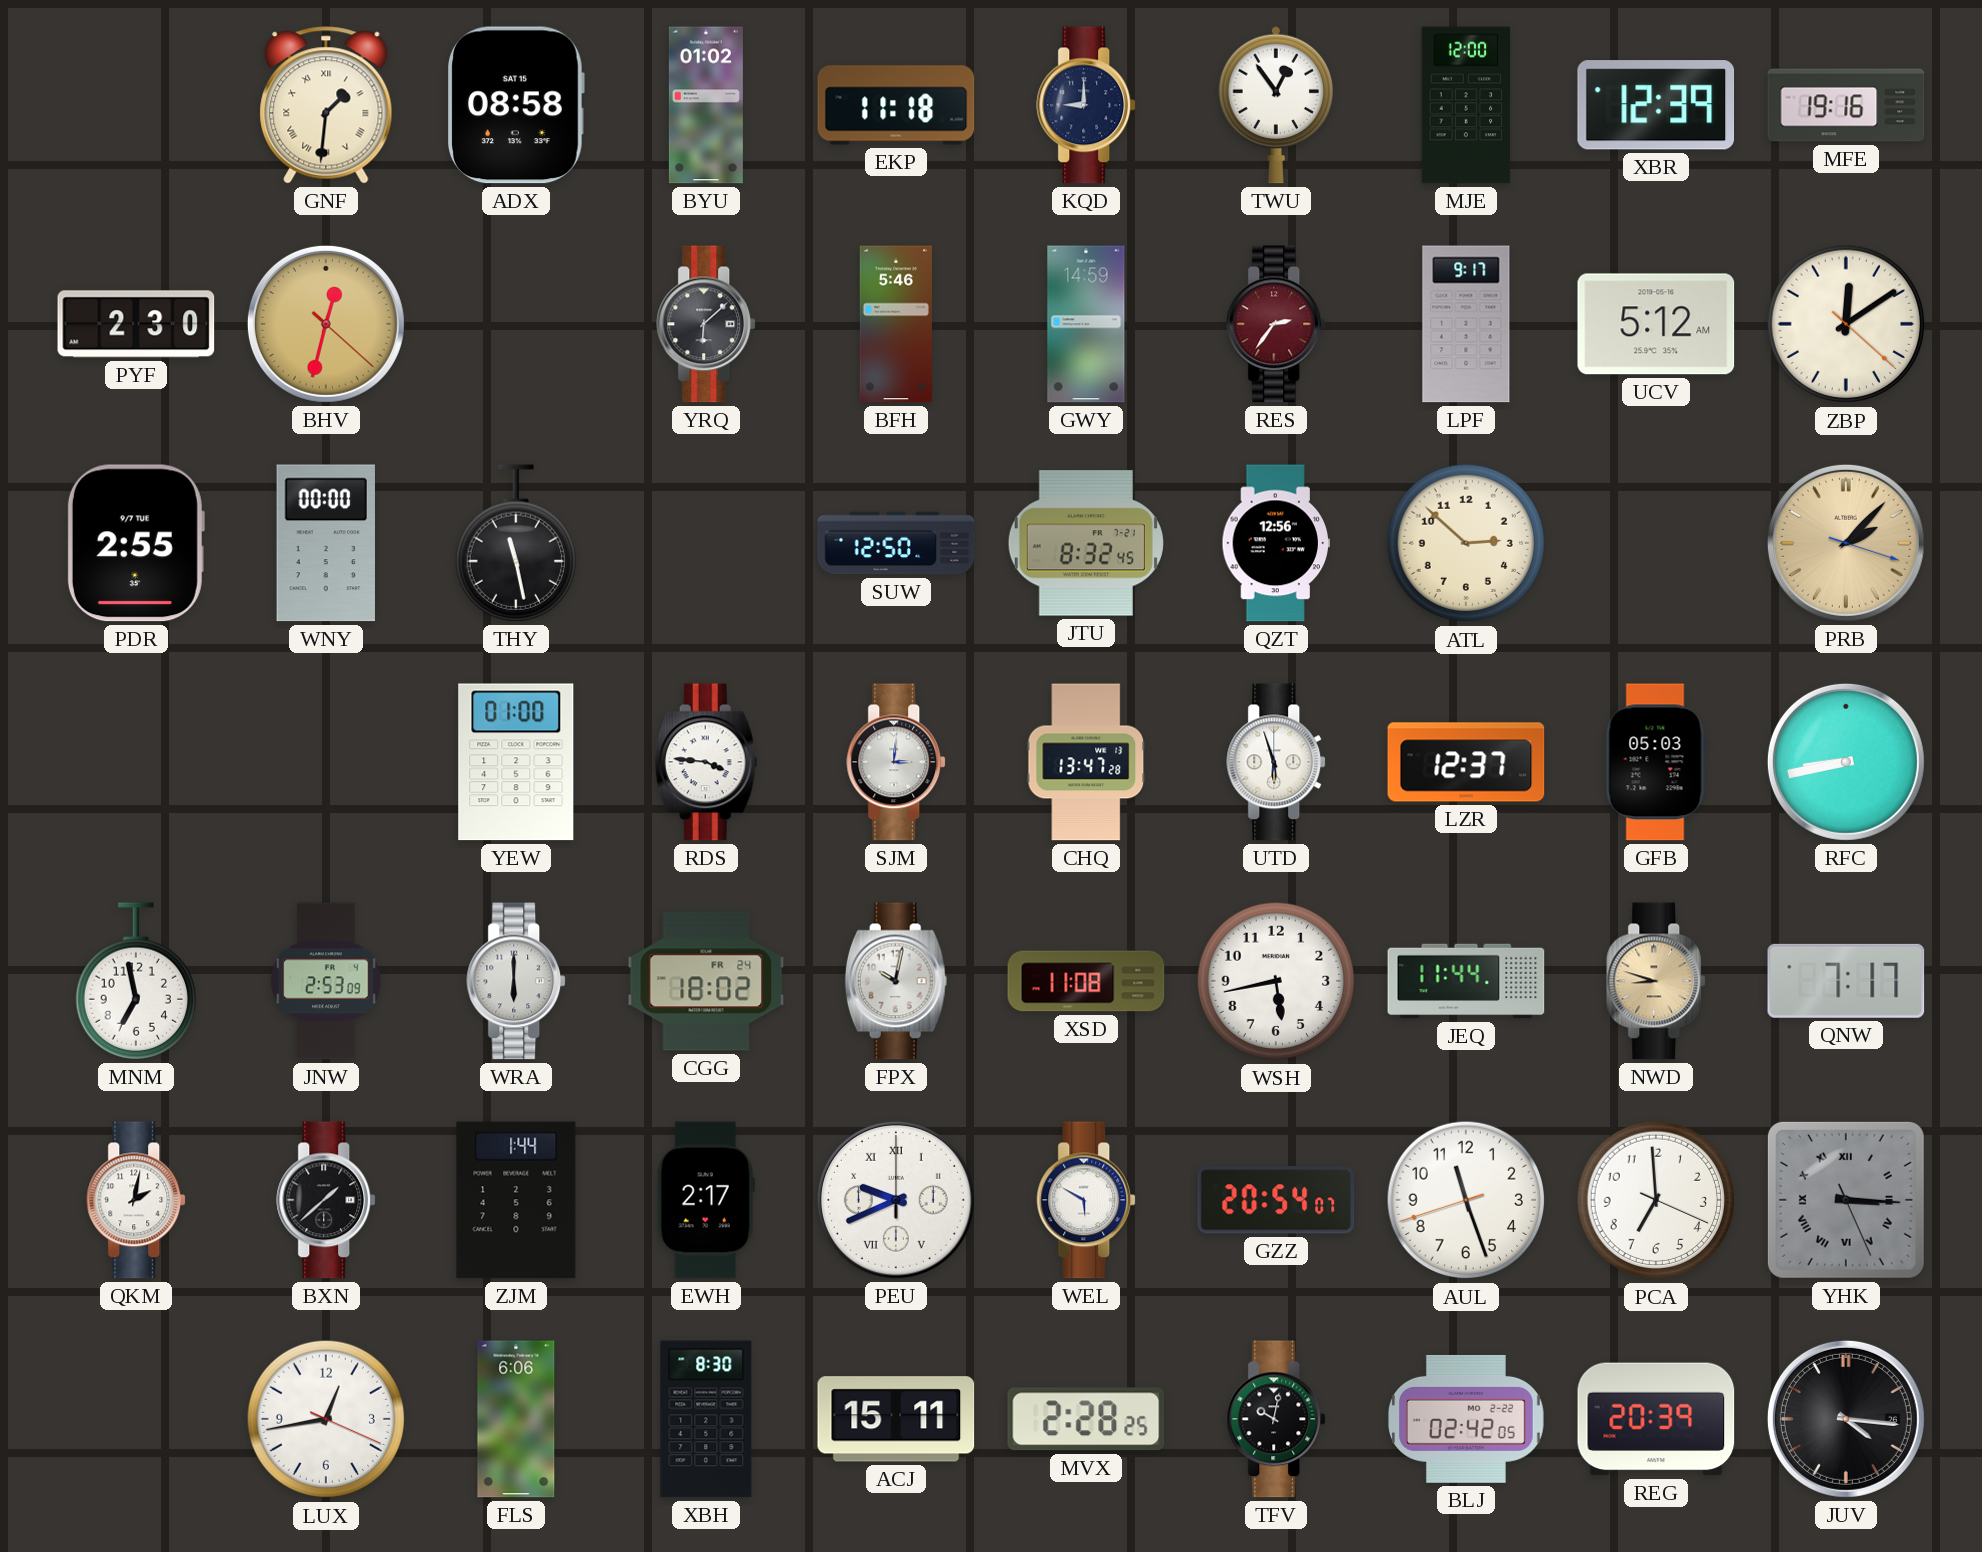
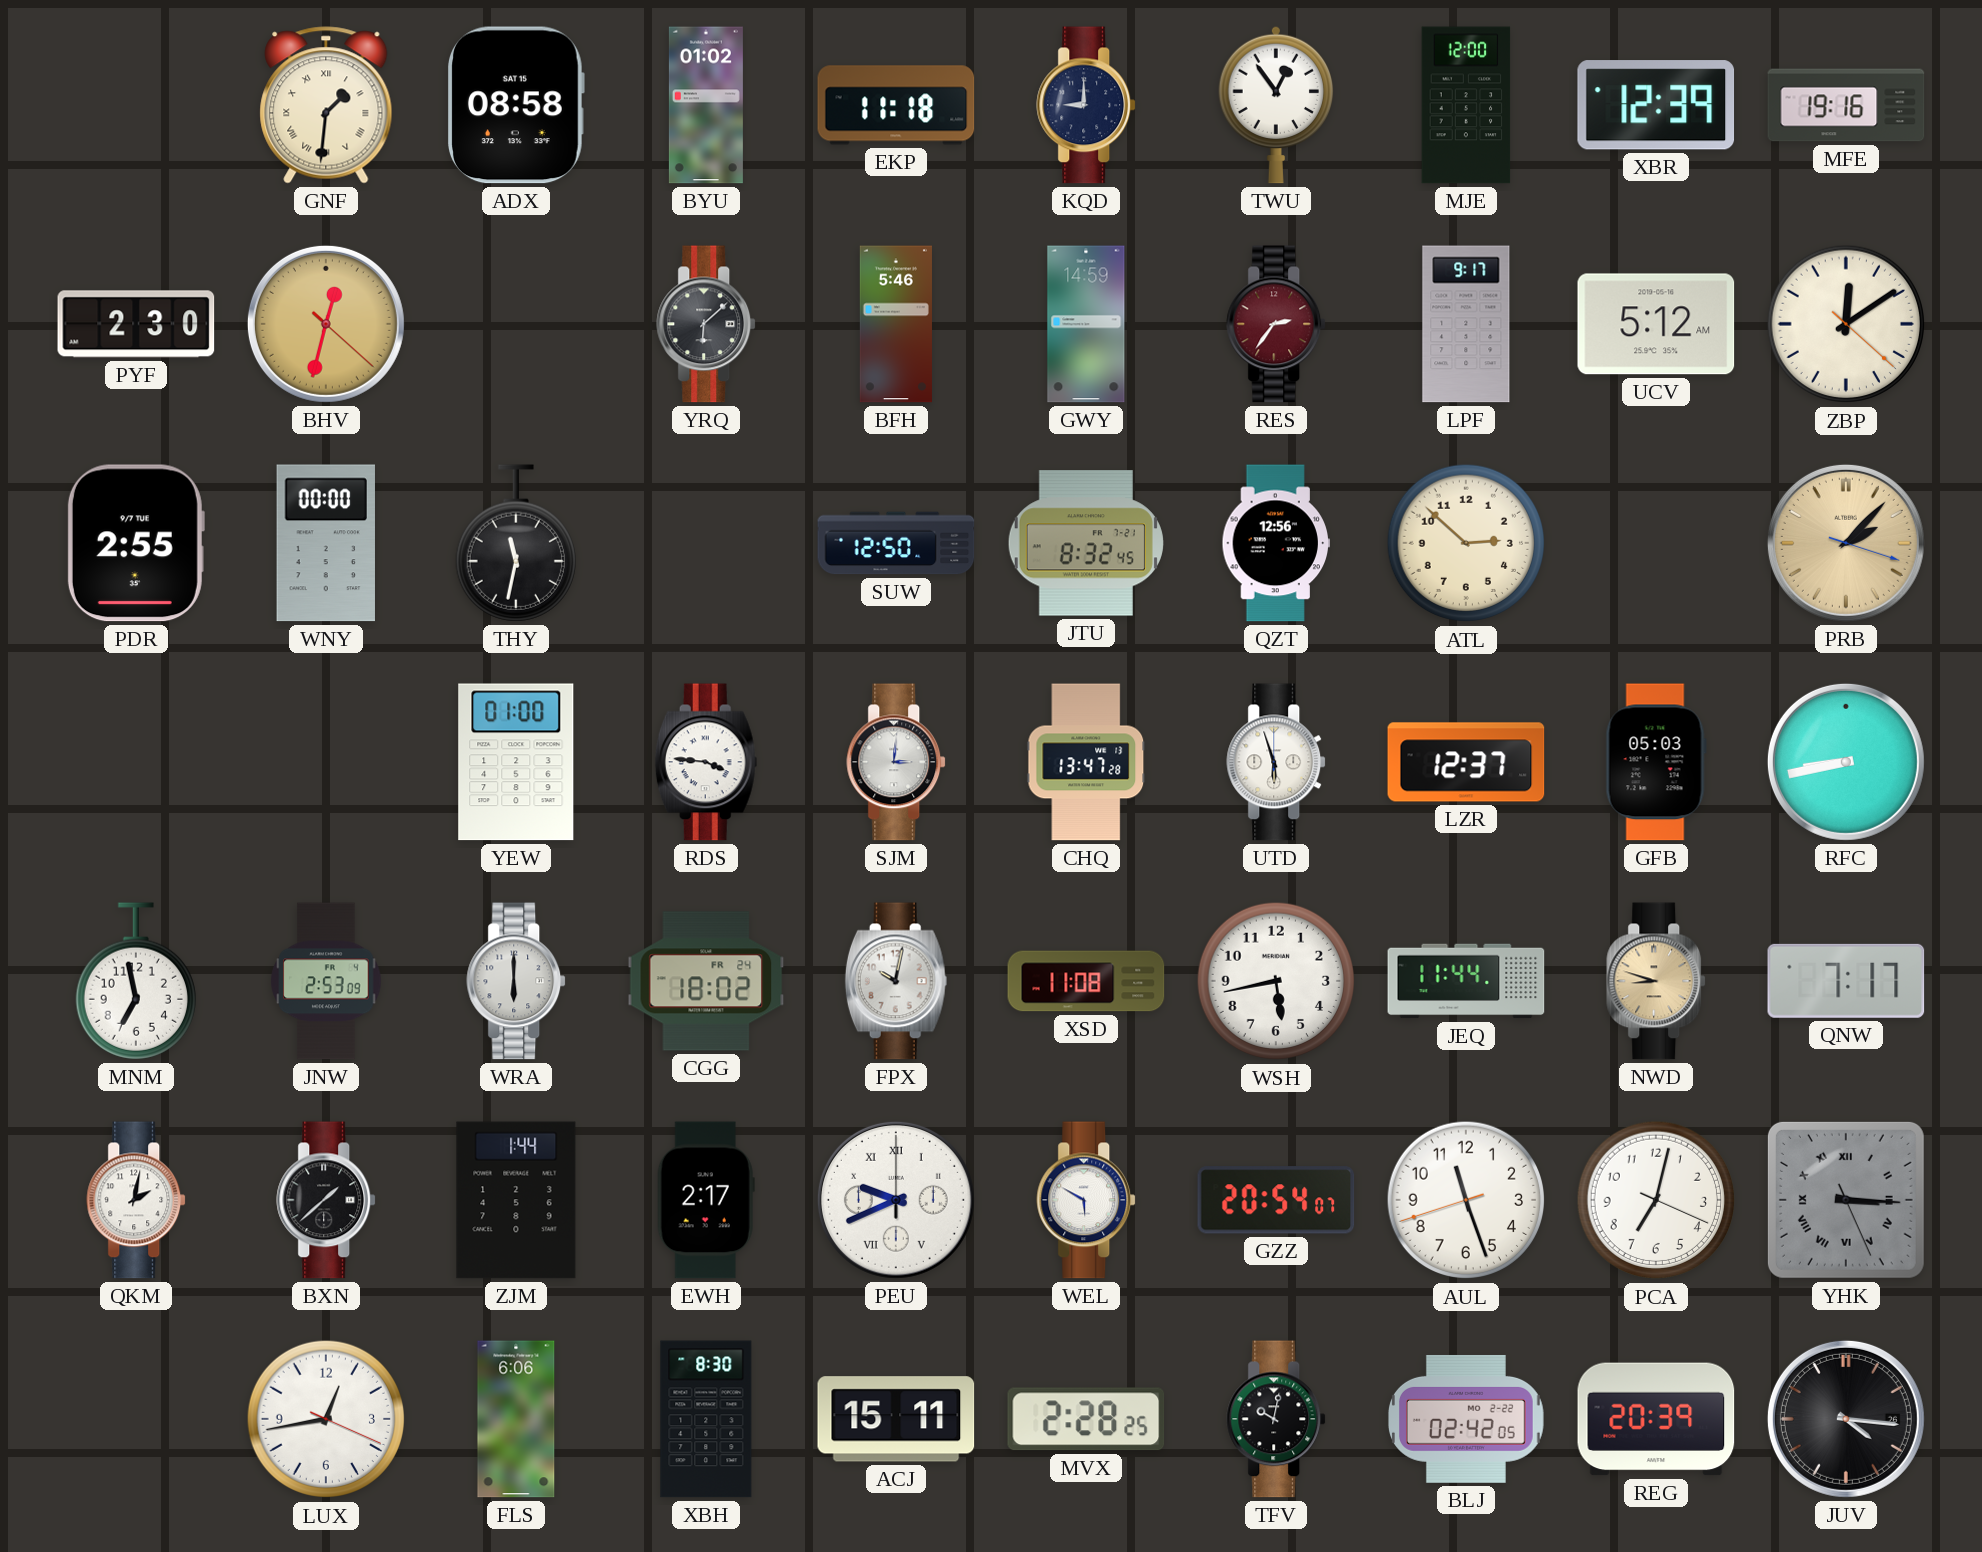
THY: 11:28 -> 11:32
PCA: 6:59 -> 7:02
